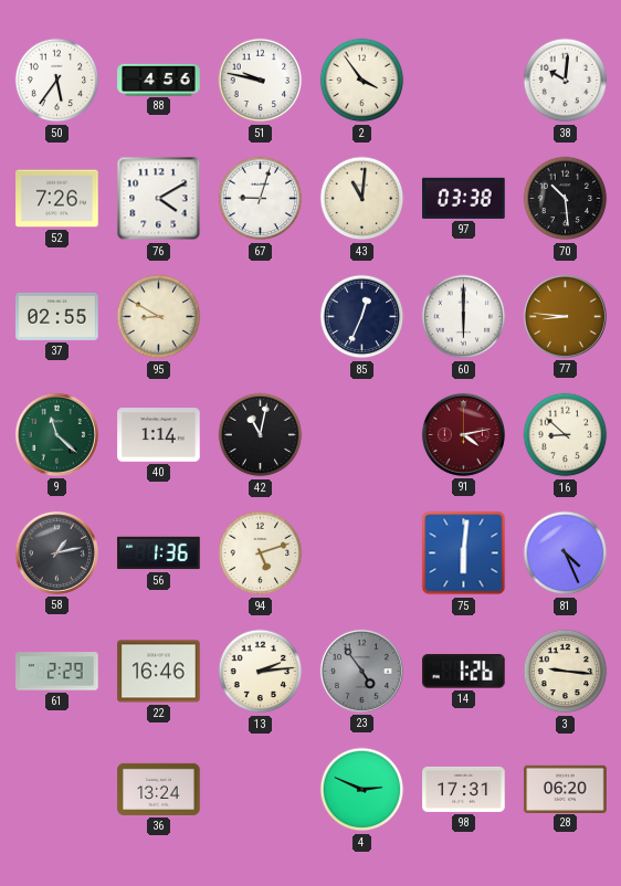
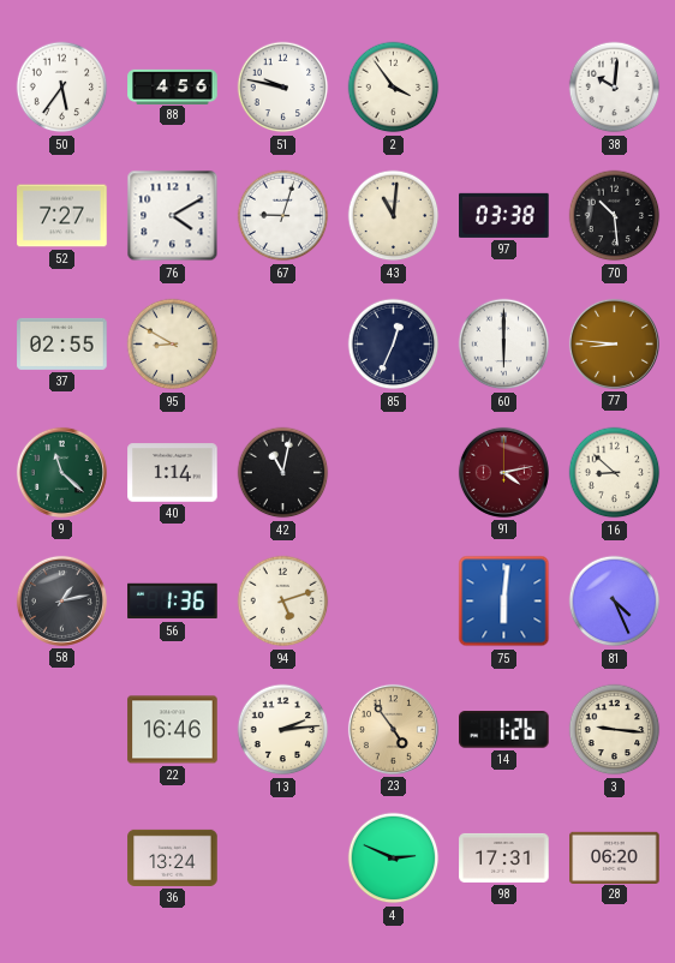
52: 7:26 -> 7:27
61: 2:29 -> none
23 dial: grey -> champagne
